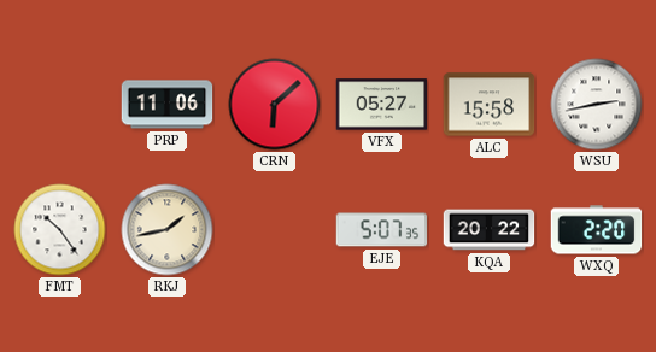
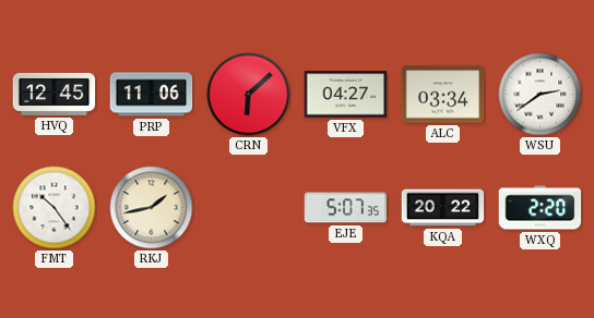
HVQ: none -> 12:45
VFX: 05:27 -> 04:27
ALC: 15:58 -> 03:34
WSU: 2:43 -> 2:39
